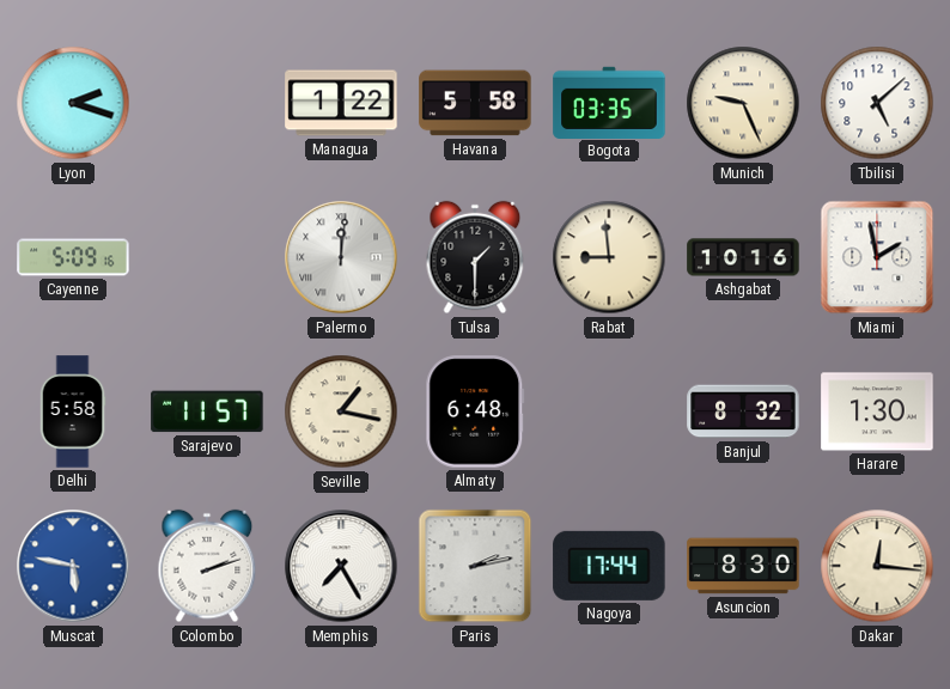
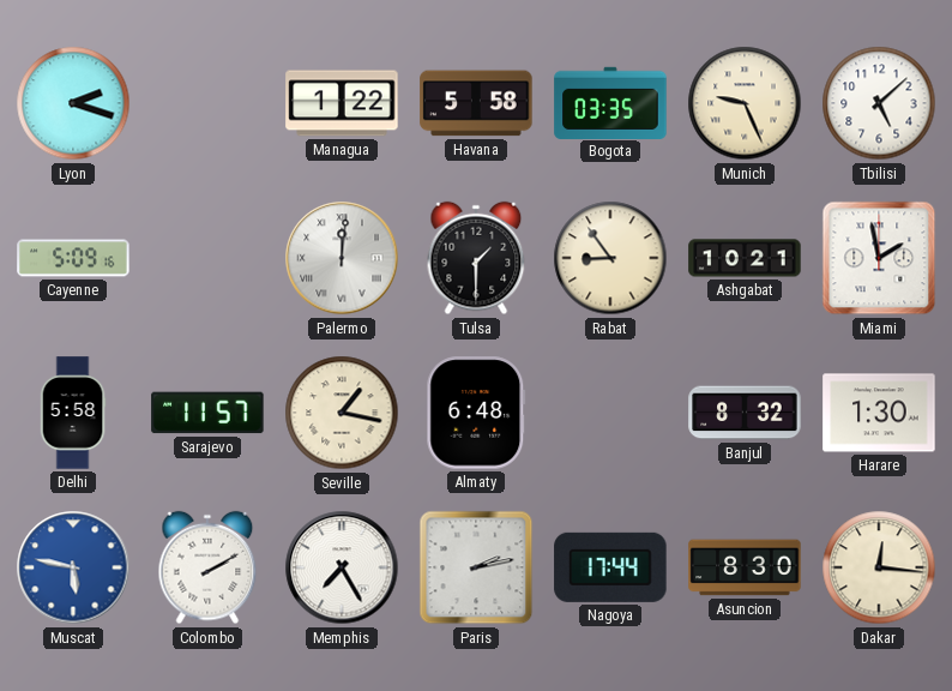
Rabat: 8:59 -> 8:54
Ashgabat: 10:16 -> 10:21
Colombo: 2:12 -> 2:10
